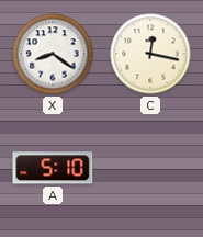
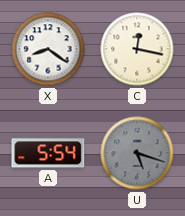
A: 5:10 -> 5:54
U: none -> 5:18
